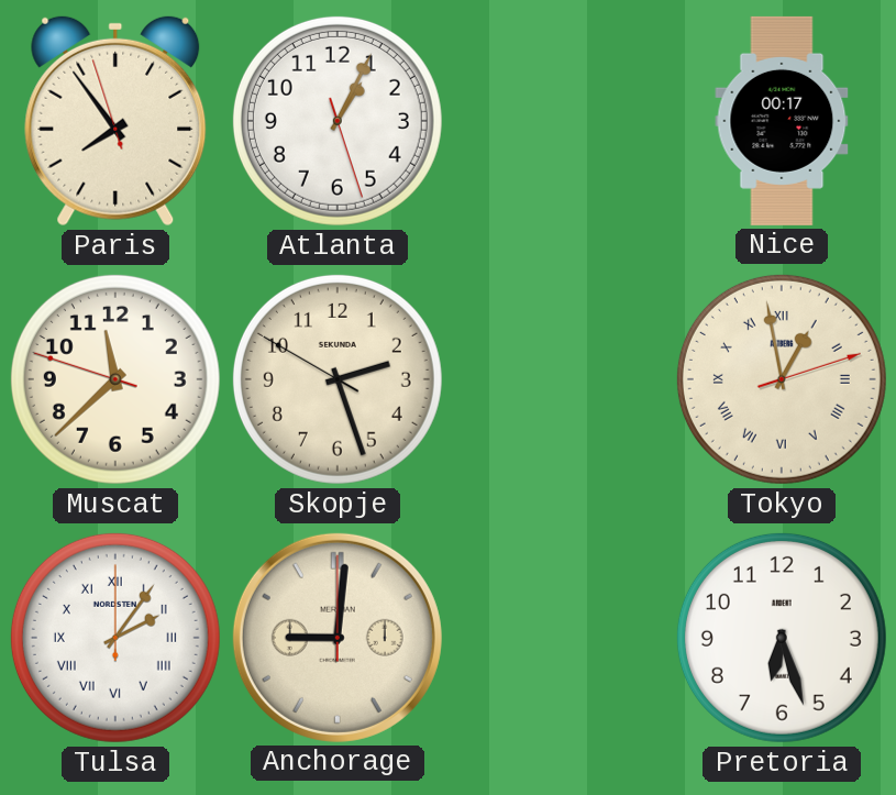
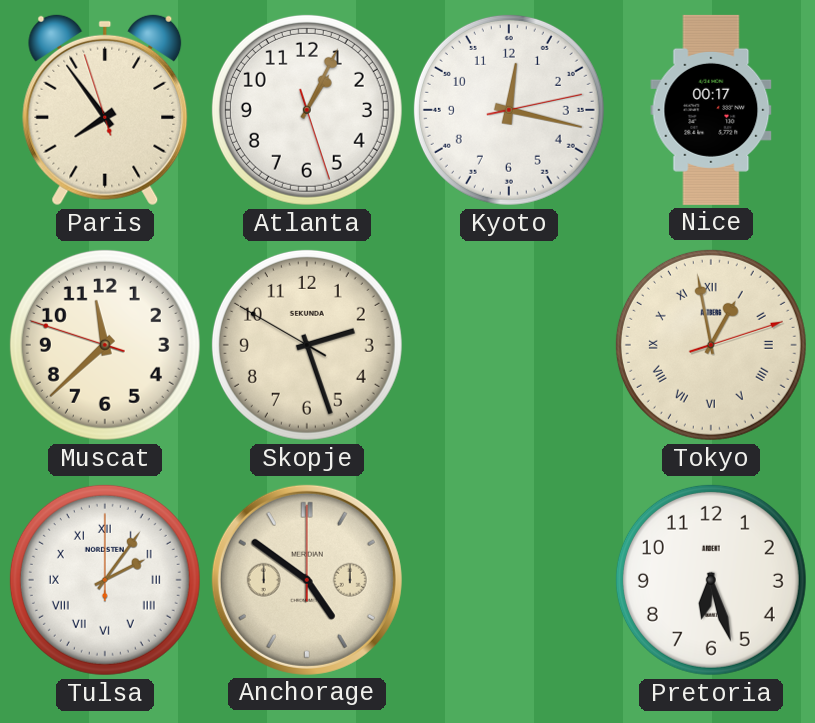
Kyoto: none -> 12:17
Anchorage: 9:01 -> 4:51
